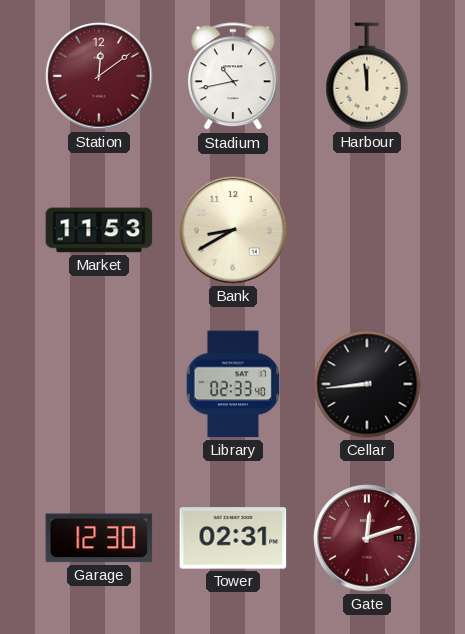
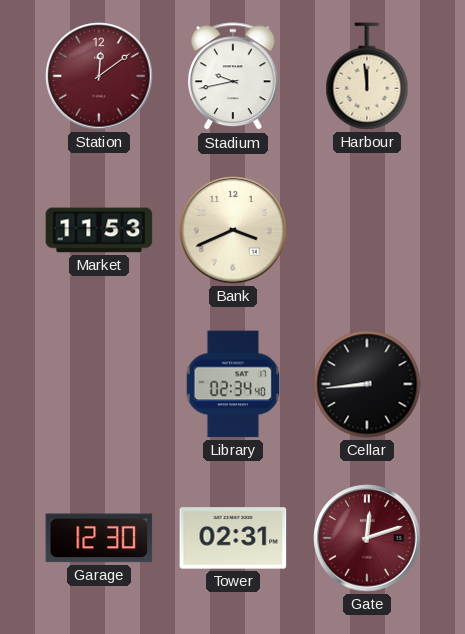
Stadium: 10:43 -> 9:43
Bank: 8:40 -> 3:41
Library: 02:33 -> 02:34
